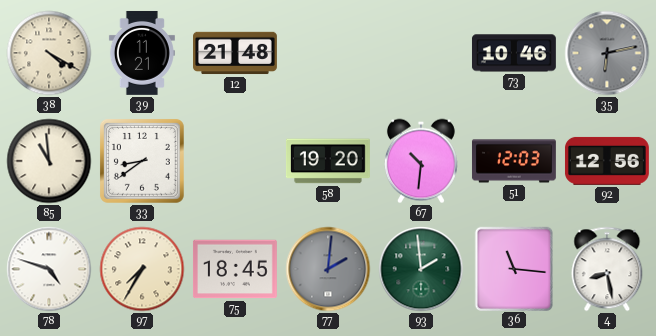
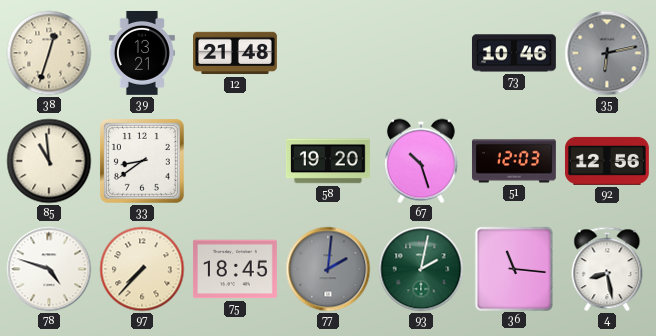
38: 4:20 -> 12:33
39: 11:21 -> 13:21
67: 10:31 -> 10:27
97: 7:35 -> 7:37
93: 1:59 -> 2:02
